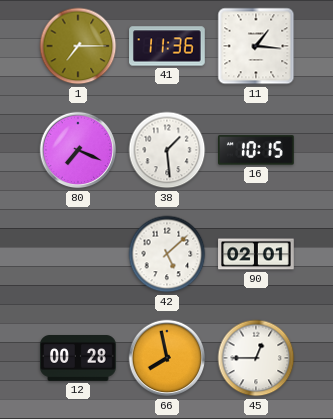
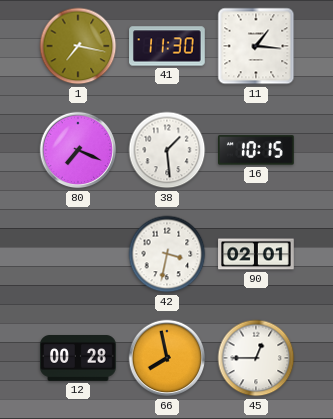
1: 7:15 -> 7:17
41: 11:36 -> 11:30
42: 5:08 -> 3:32
